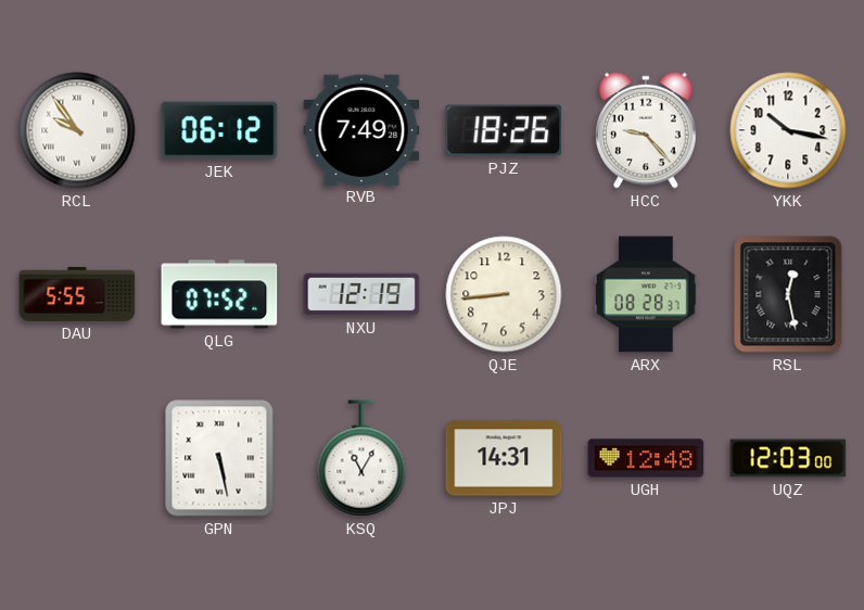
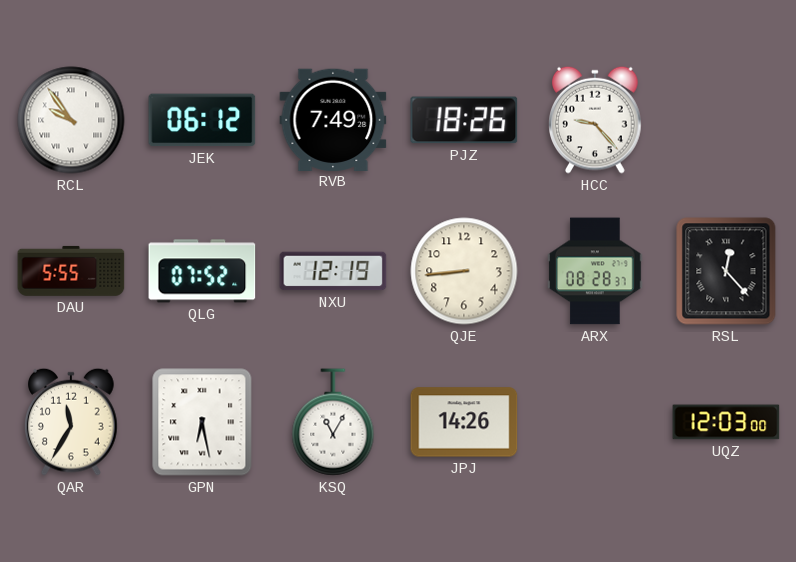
YKK: 10:17 -> none
RSL: 12:28 -> 12:23
QAR: none -> 11:35
GPN: 5:28 -> 6:28
JPJ: 14:31 -> 14:26
UGH: 12:48 -> none
